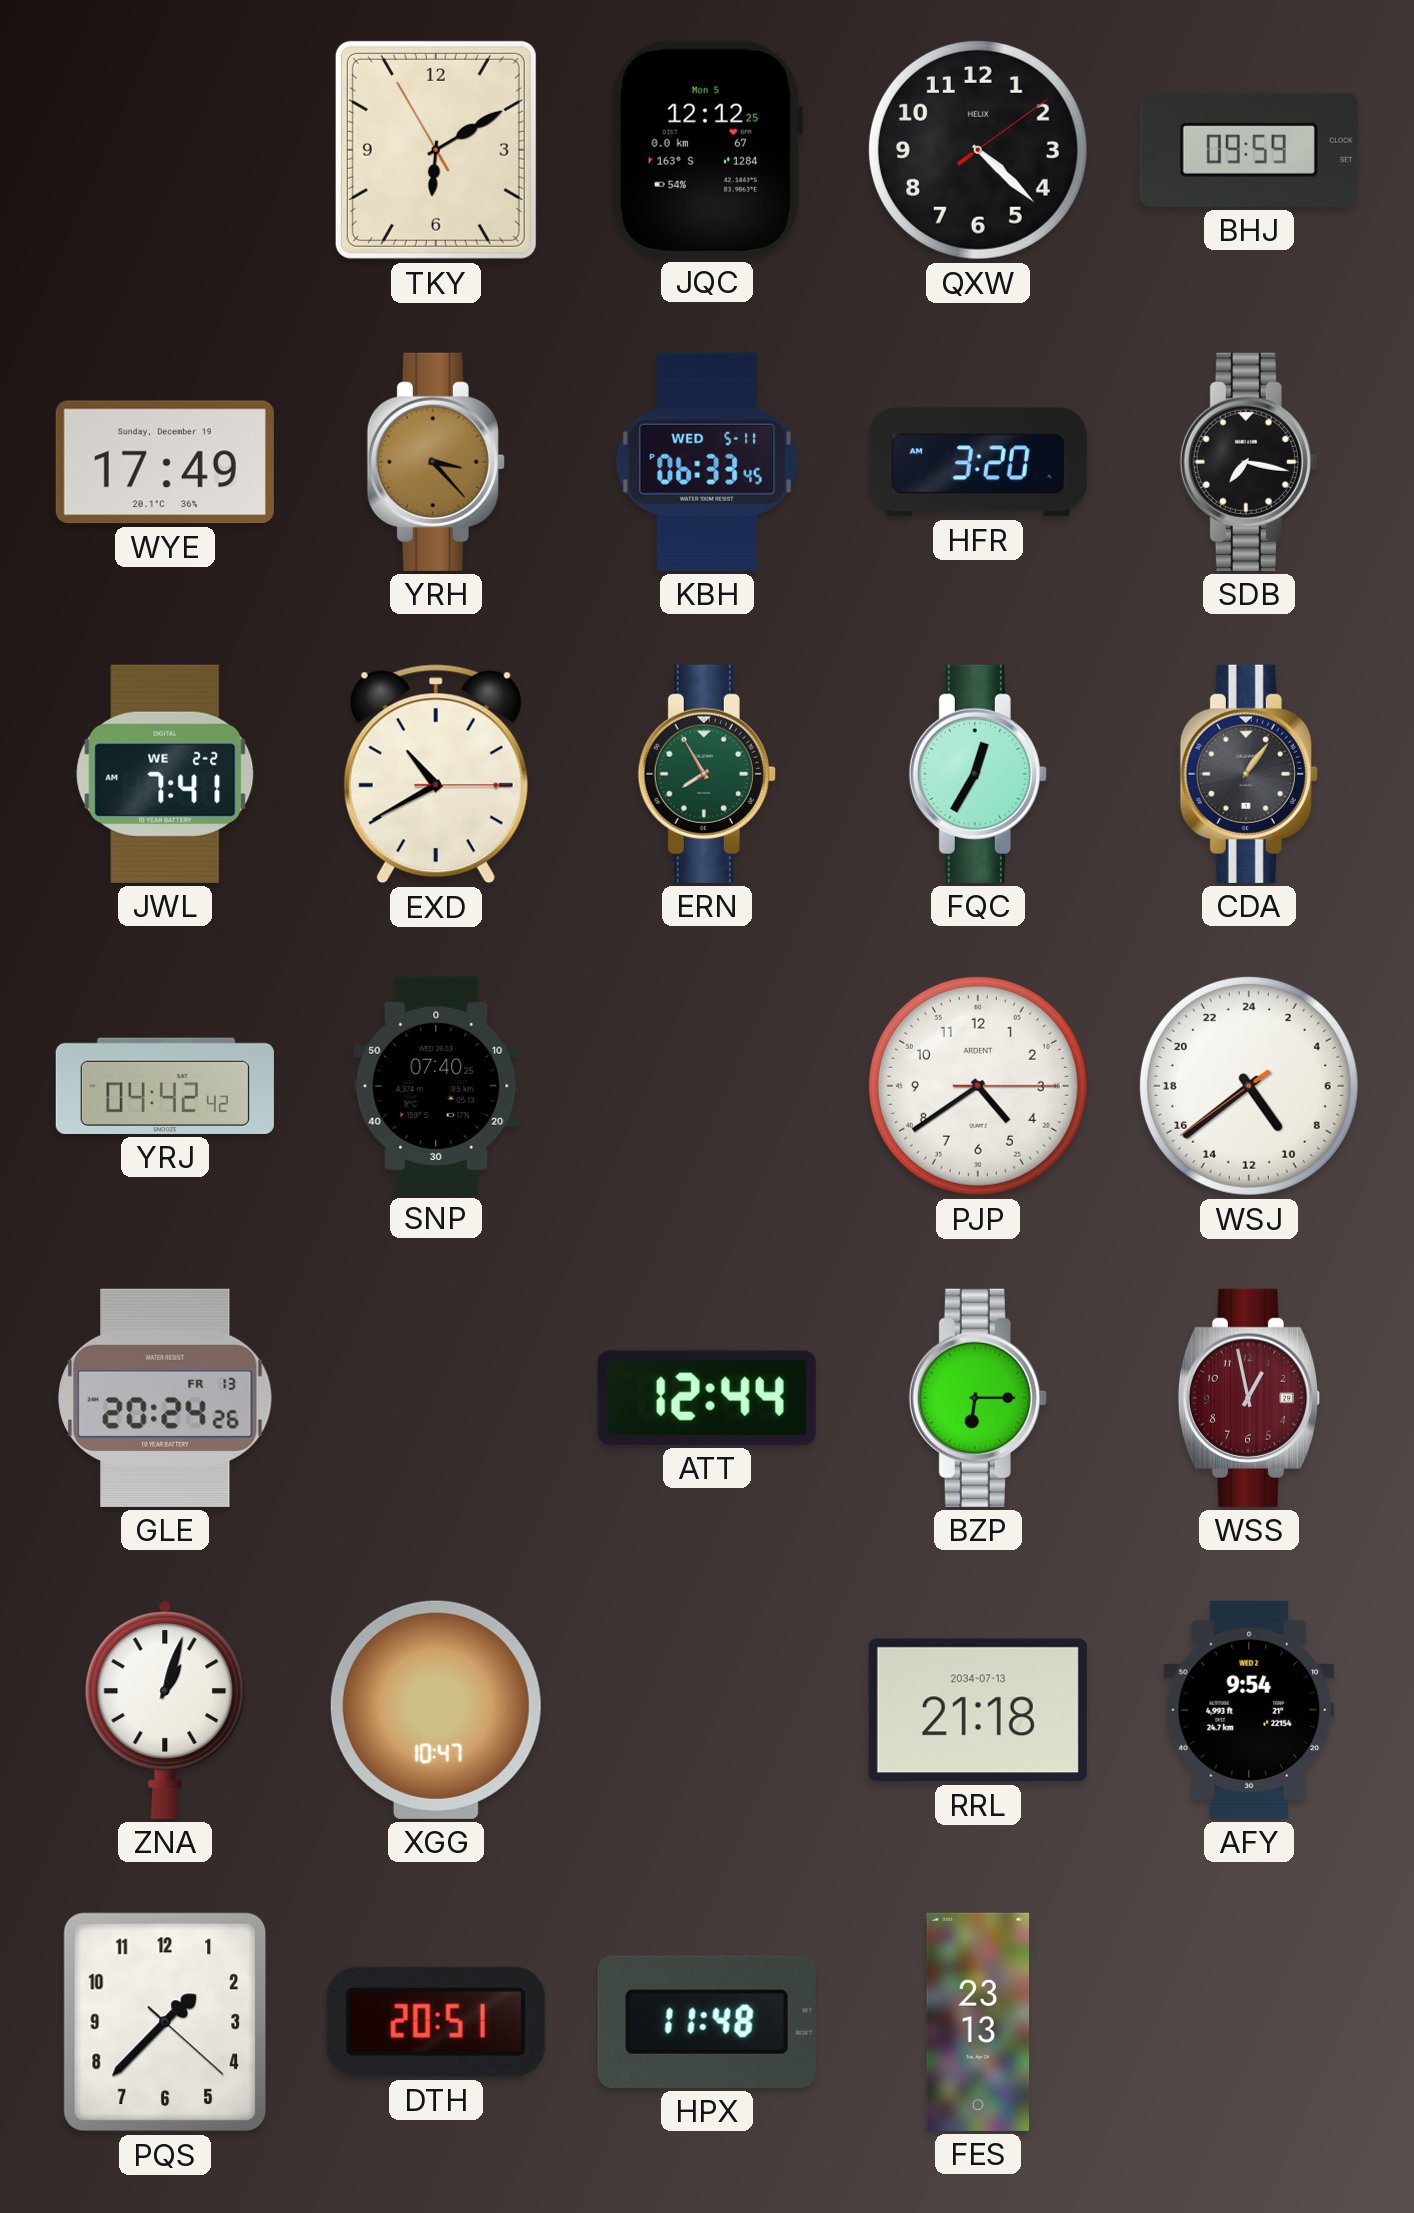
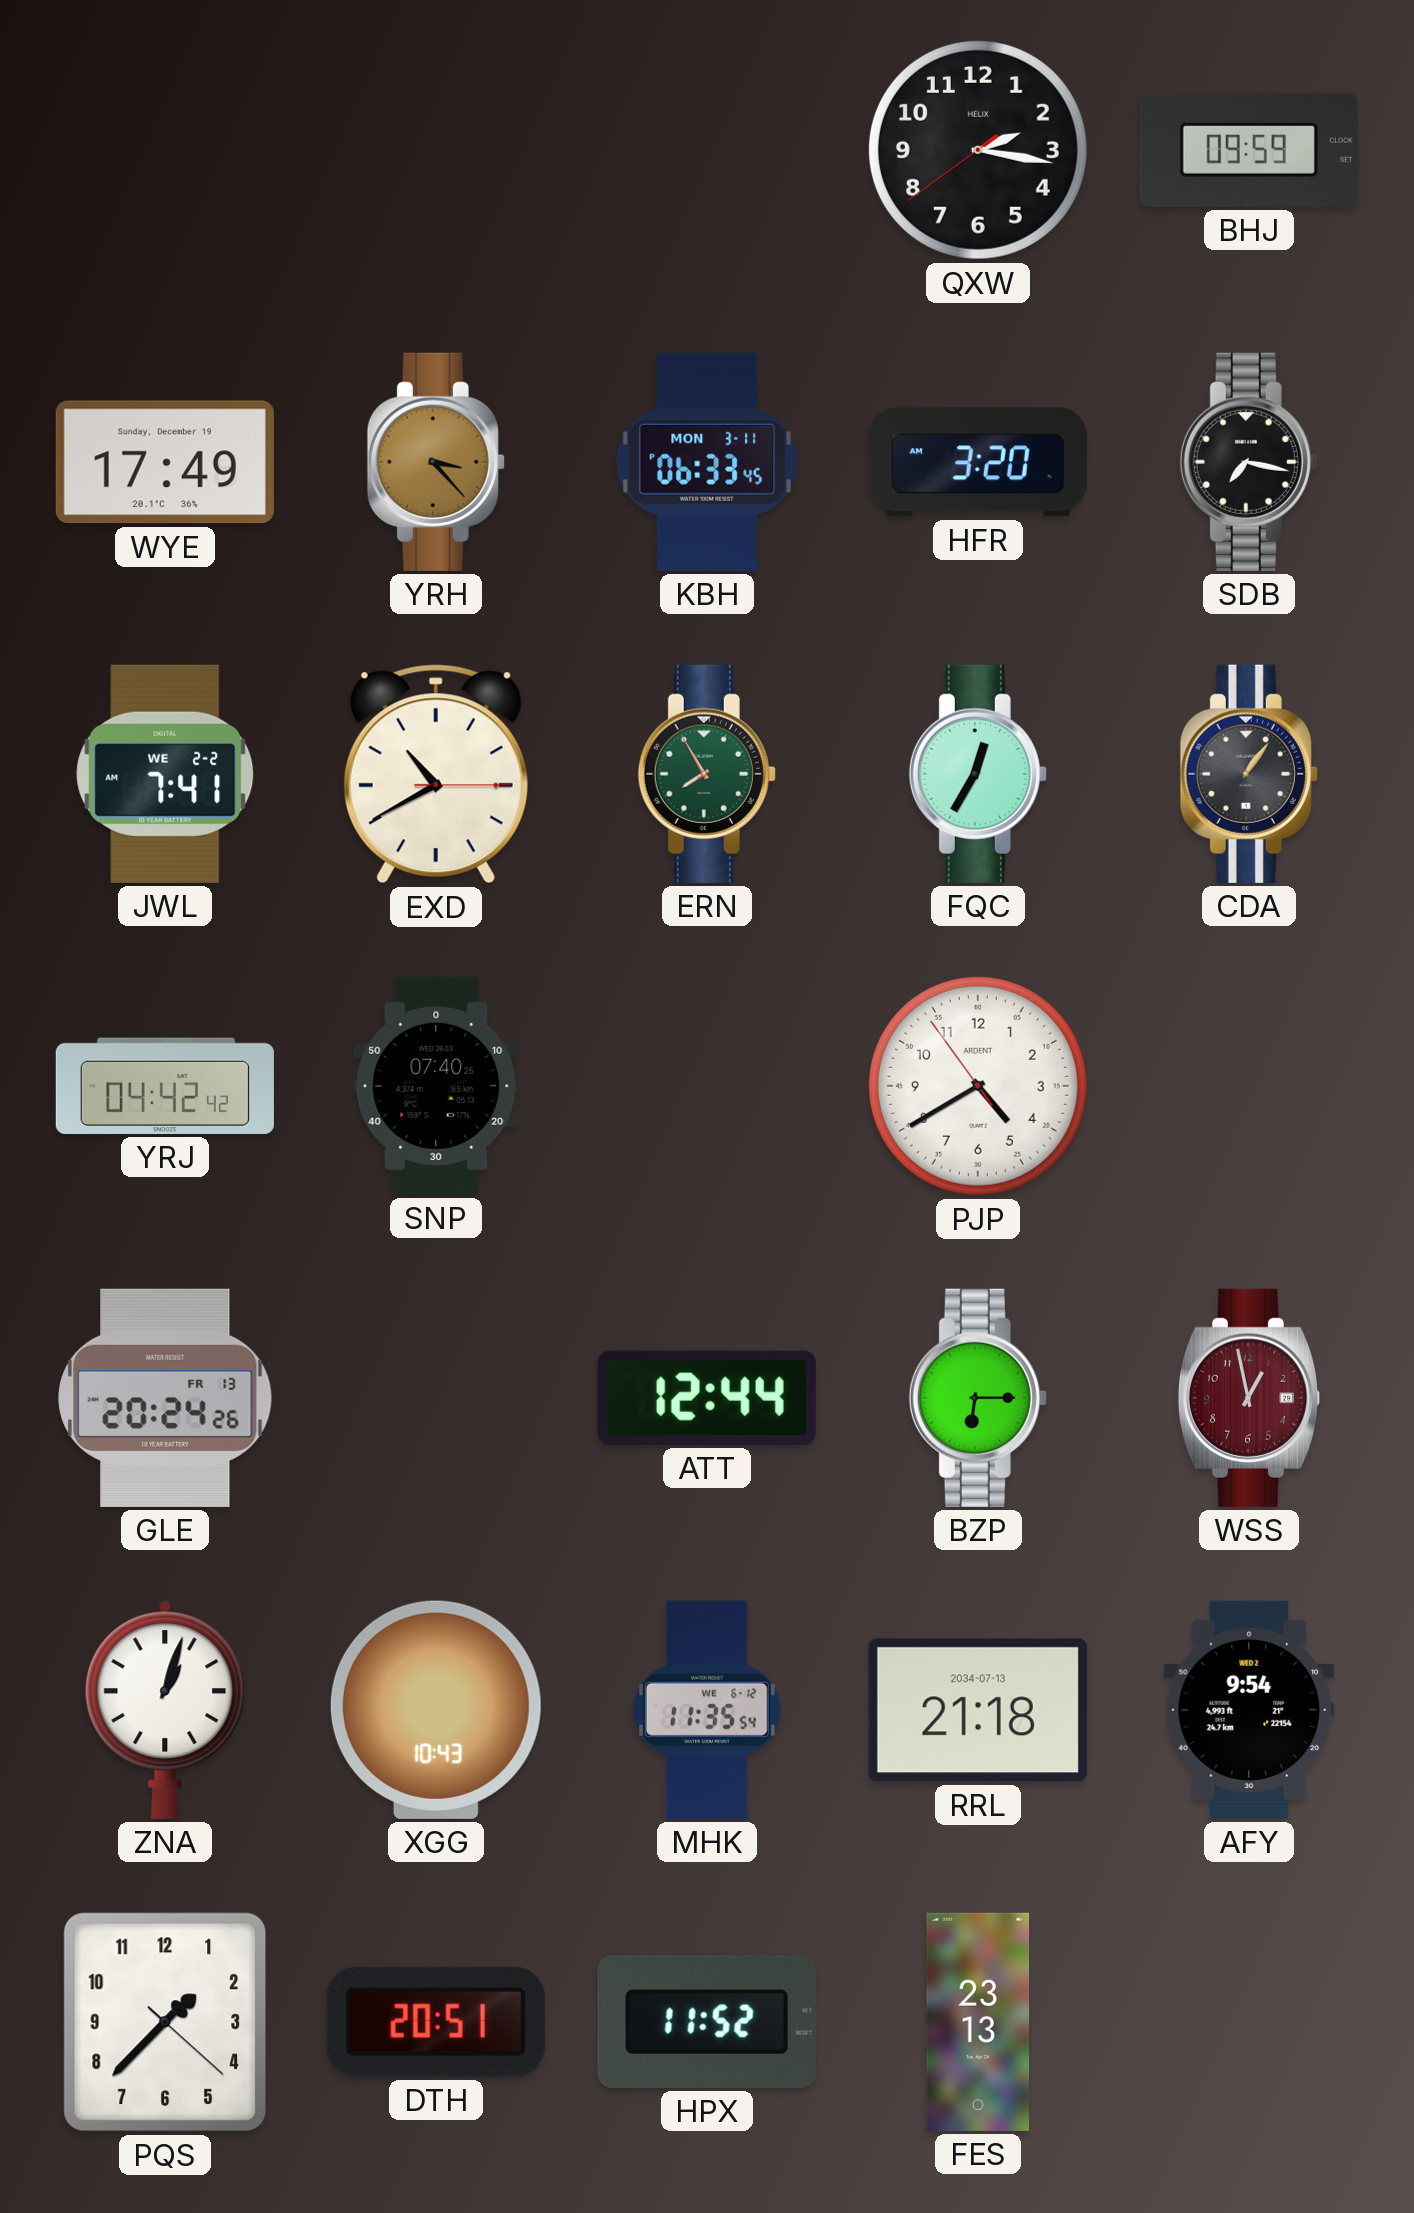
TKY: 6:09 -> none
JQC: 12:12 -> none
QXW: 4:22 -> 2:16
KBH date: WED 5-11 -> MON 3-11
PJP: 4:39:15 -> 4:39:54
WSJ: 9:38 -> none
XGG: 10:47 -> 10:43
MHK: none -> 11:35
HPX: 11:48 -> 11:52
